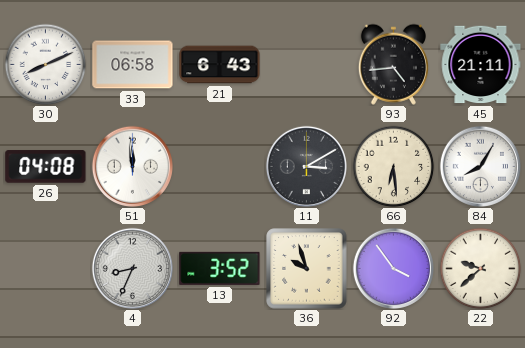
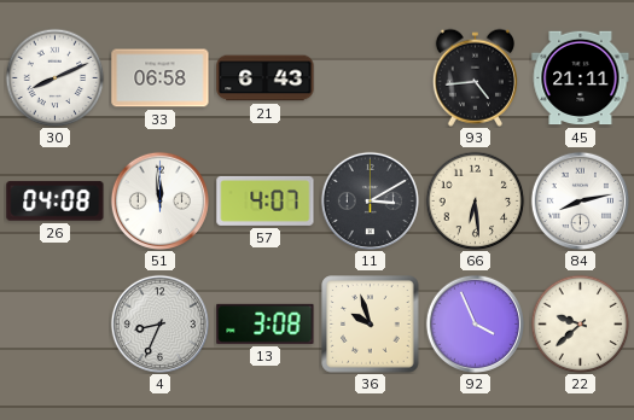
57: none -> 4:07
84: 8:05 -> 8:13
13: 3:52 -> 3:08
92: 3:54 -> 3:56
